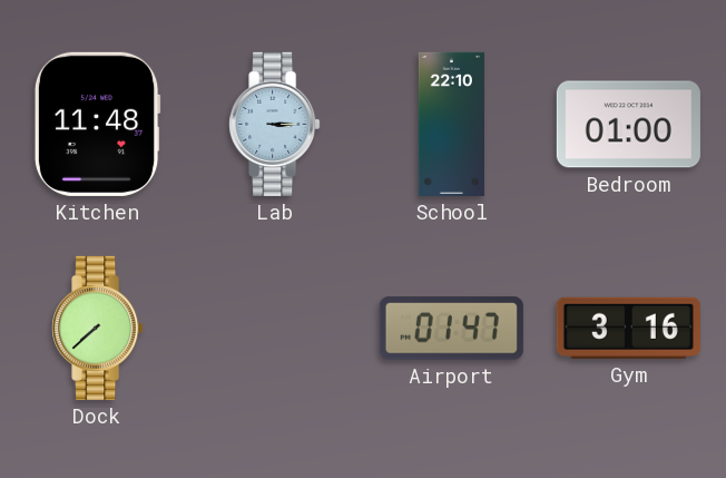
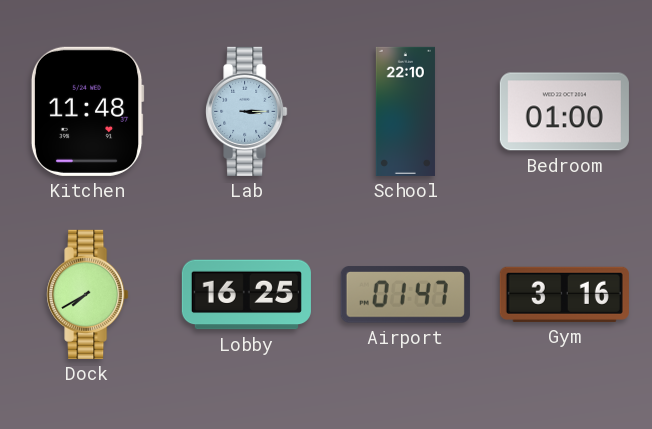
Dock: 7:38 -> 7:40
Lobby: none -> 16:25
